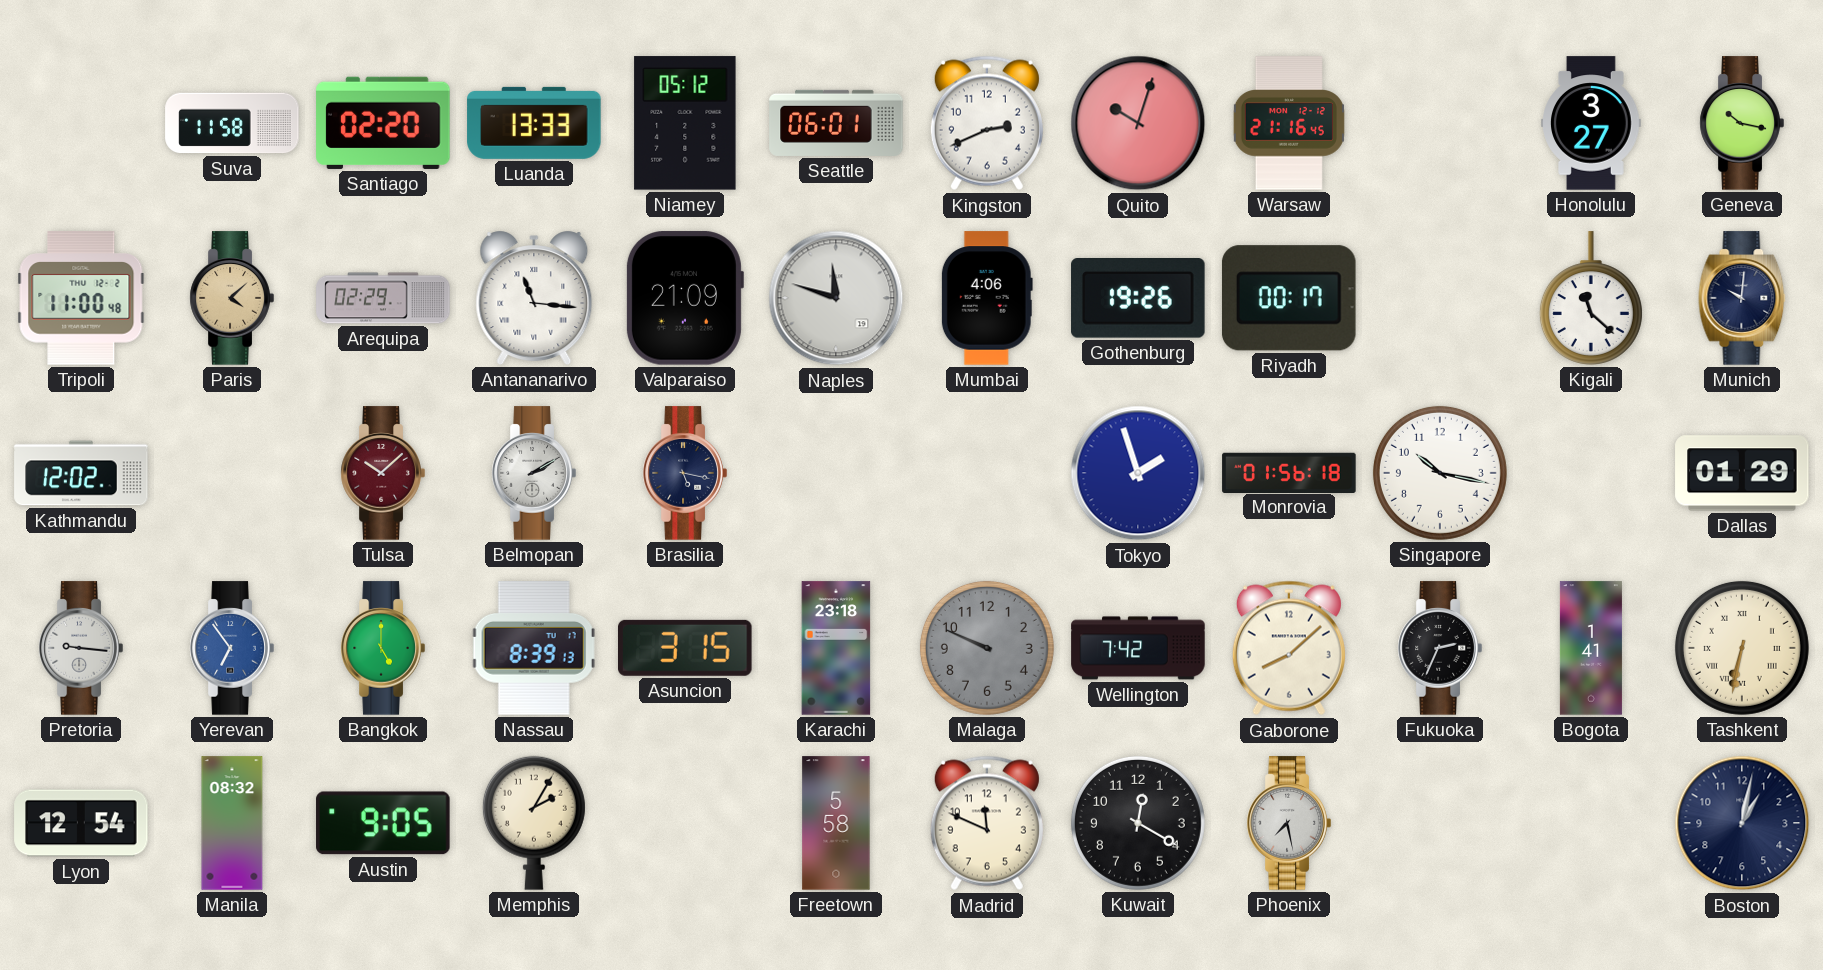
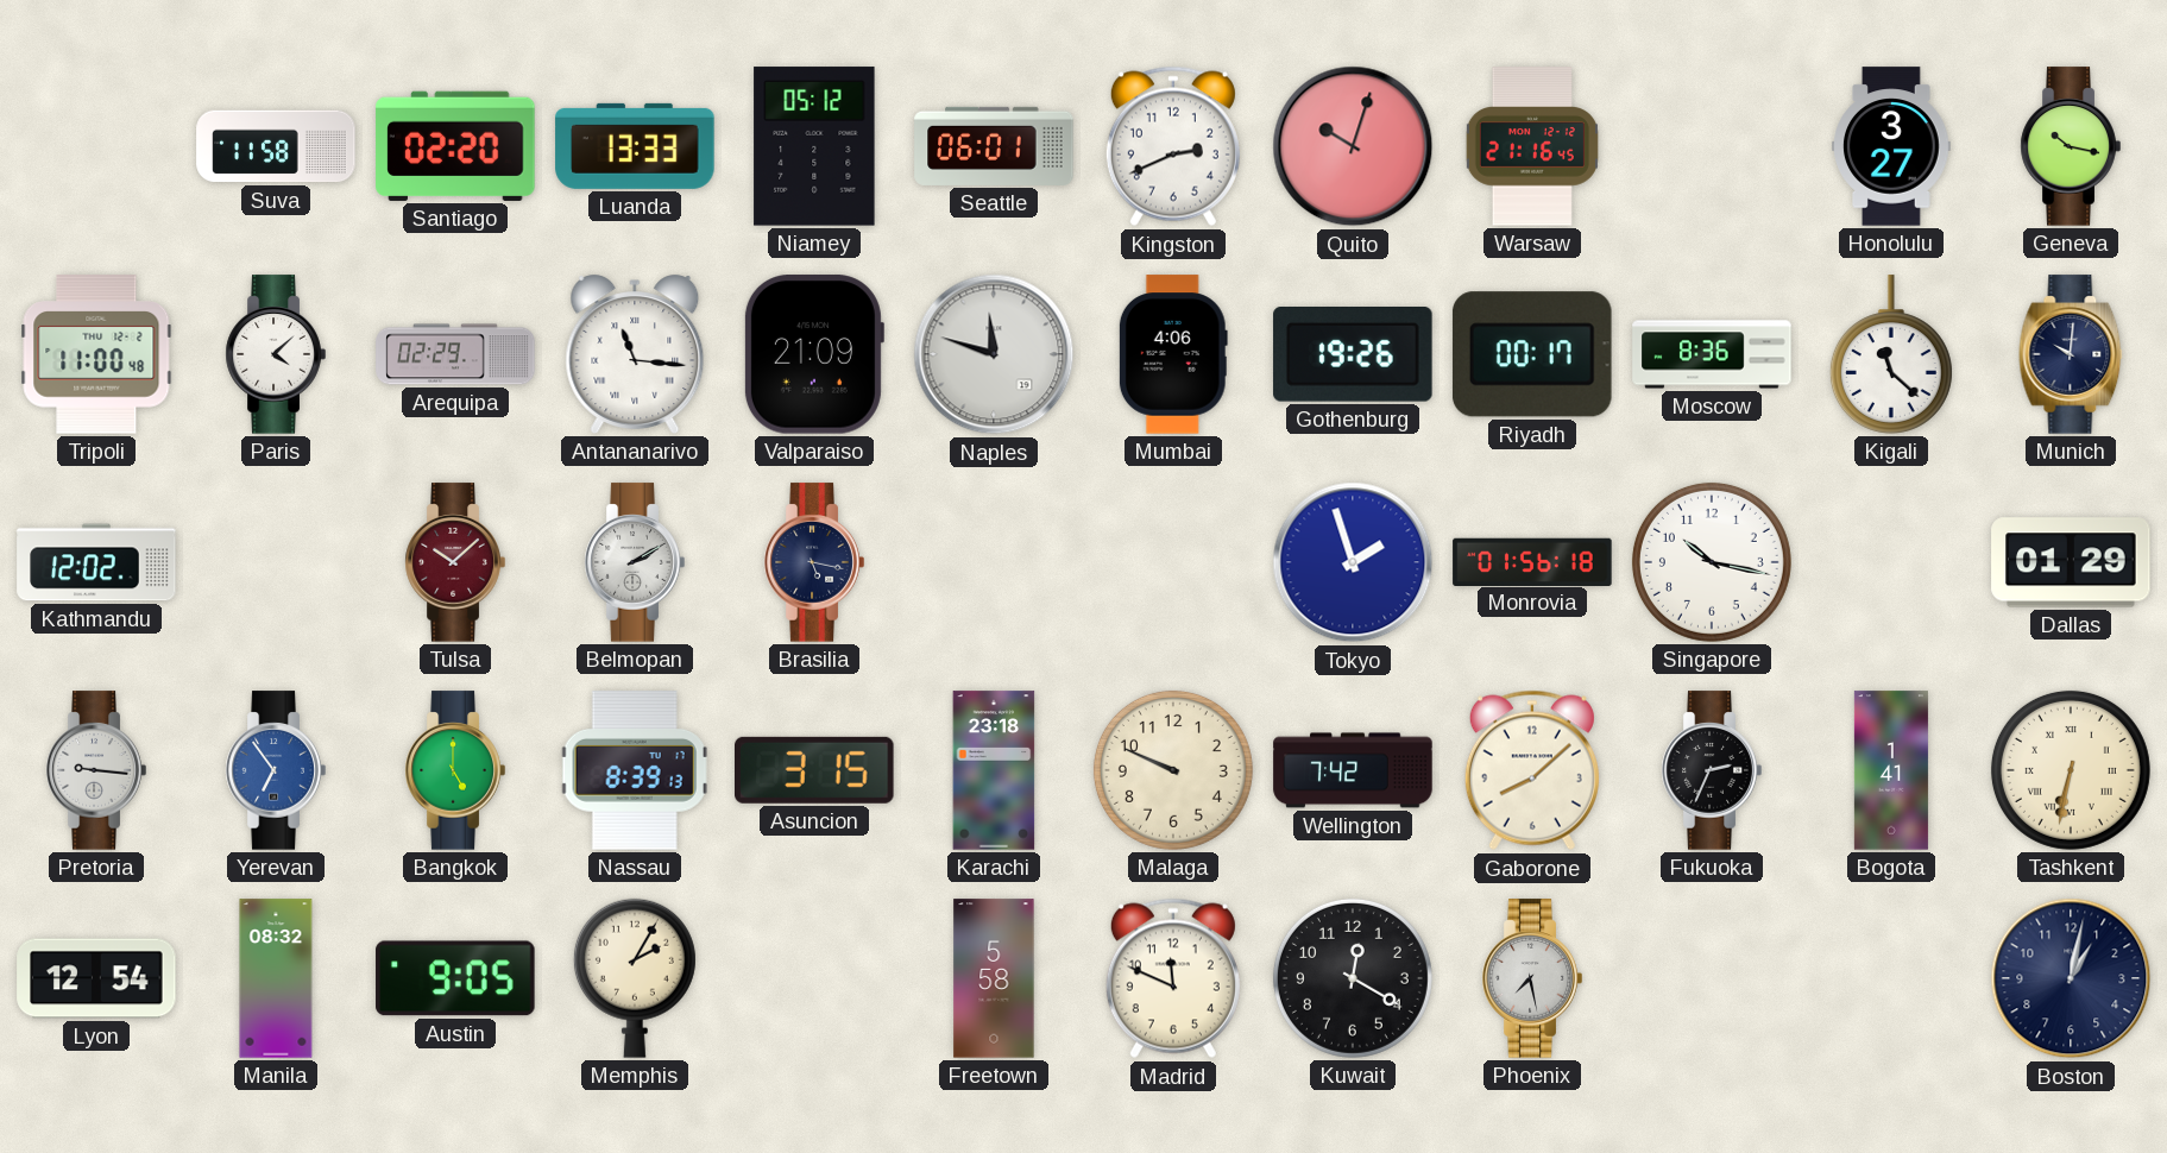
Paris dial: champagne -> white
Moscow: none -> 8:36
Malaga dial: grey -> cream
